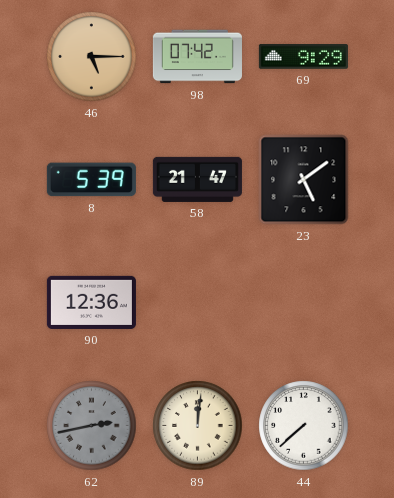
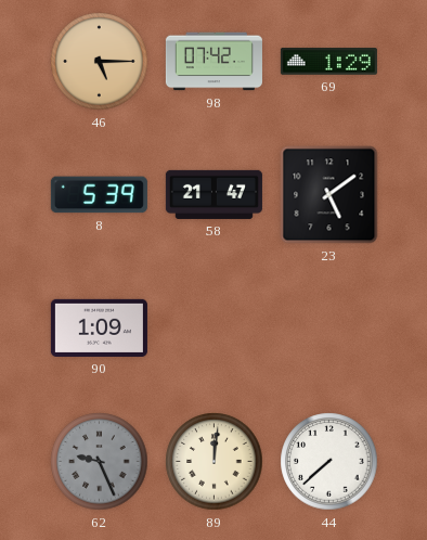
69: 9:29 -> 1:29
90: 12:36 -> 1:09
62: 2:43 -> 9:26
